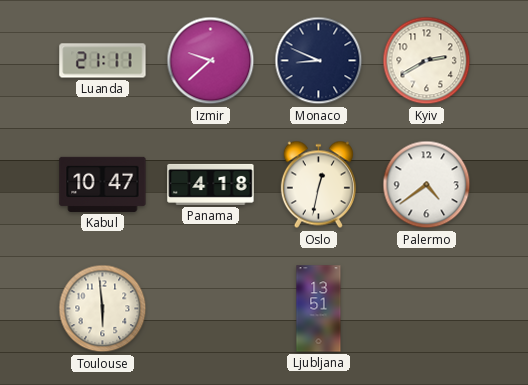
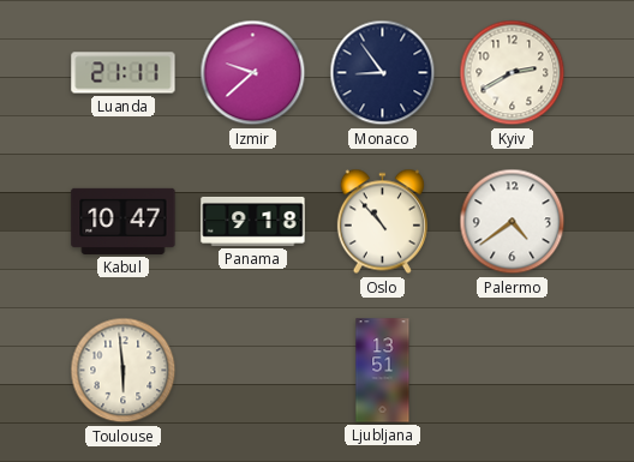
Monaco: 8:49 -> 8:54
Panama: 4:18 -> 9:18
Oslo: 12:32 -> 10:53
